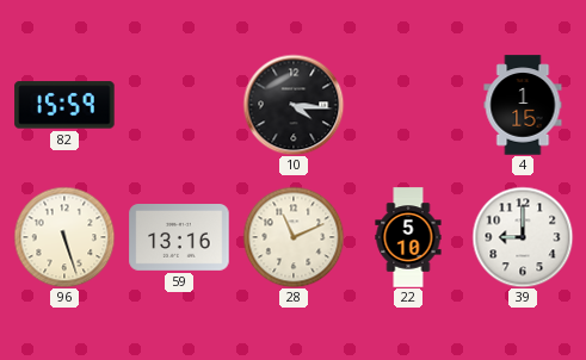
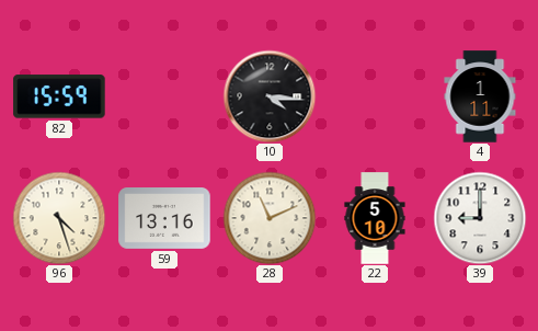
4: 1:15 -> 1:11
96: 5:27 -> 4:27
